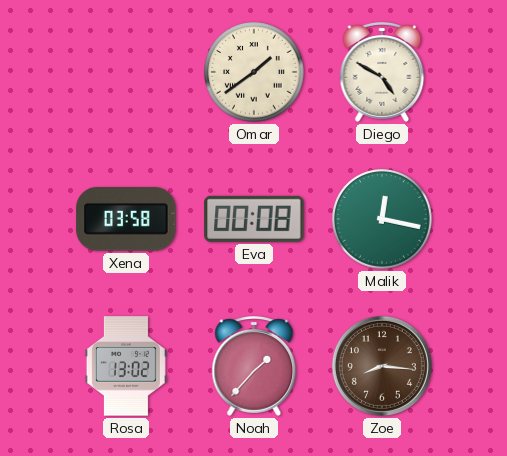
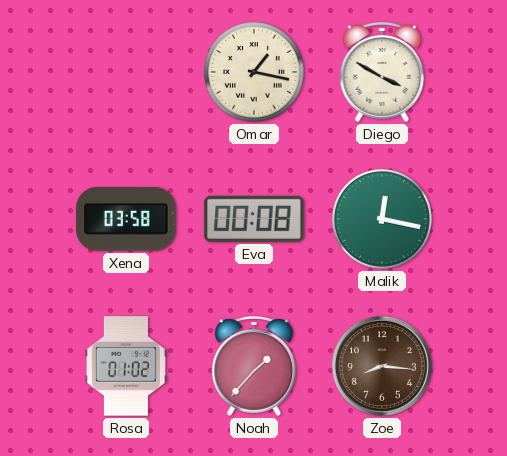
Omar: 1:39 -> 1:17
Diego: 4:50 -> 3:50
Rosa: 13:02 -> 01:02
